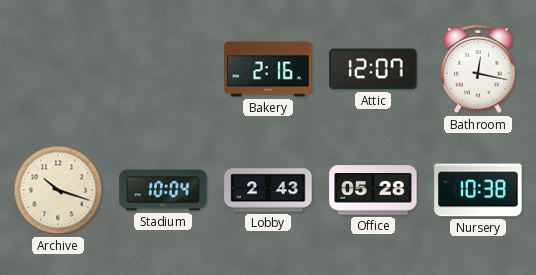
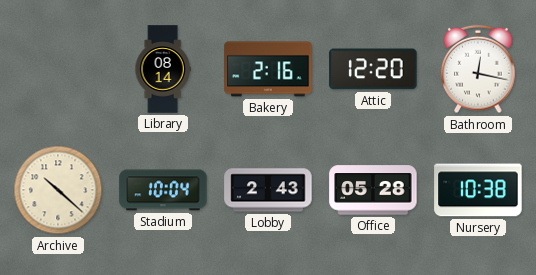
Library: none -> 08:14
Attic: 12:07 -> 12:20
Archive: 10:18 -> 10:22
